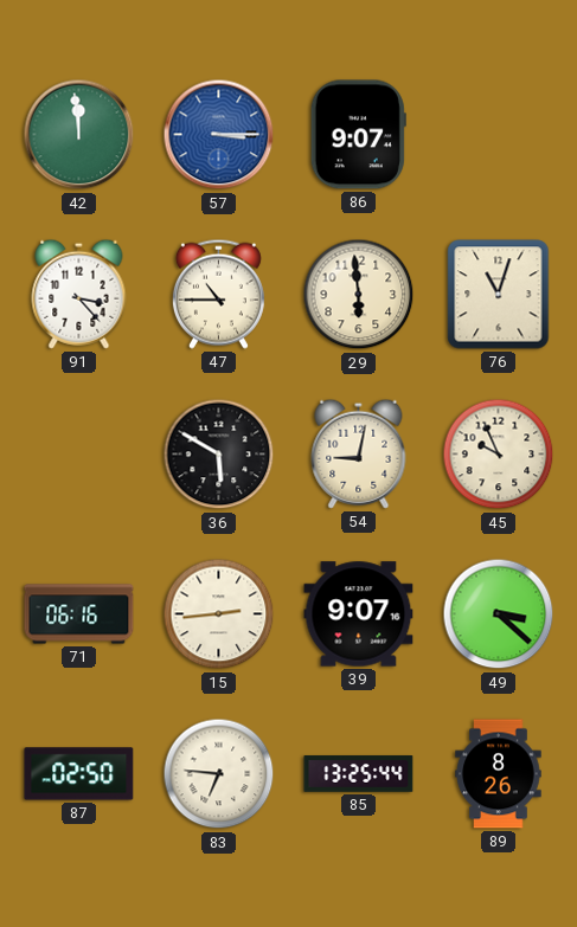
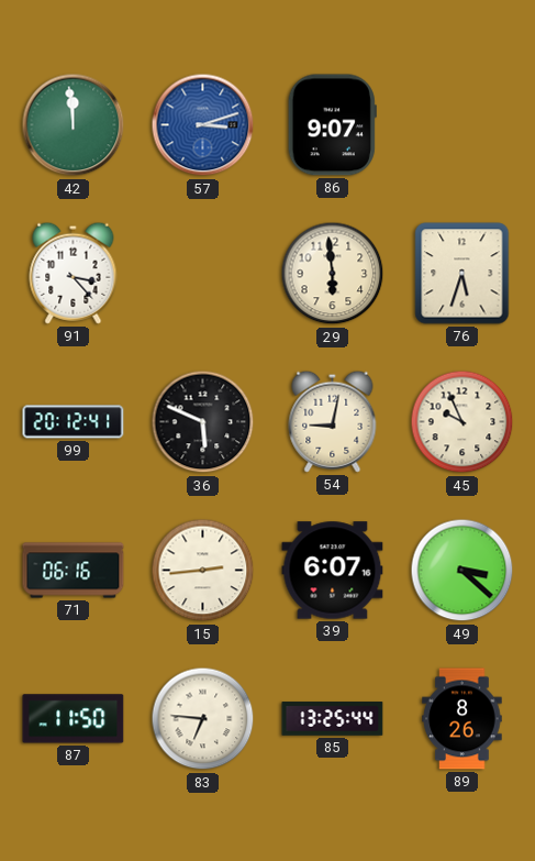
57: 3:15 -> 3:12
47: 10:45 -> none
76: 11:03 -> 5:33
99: none -> 20:12
36: 5:50 -> 5:49
39: 9:07 -> 6:07
87: 02:50 -> 11:50
